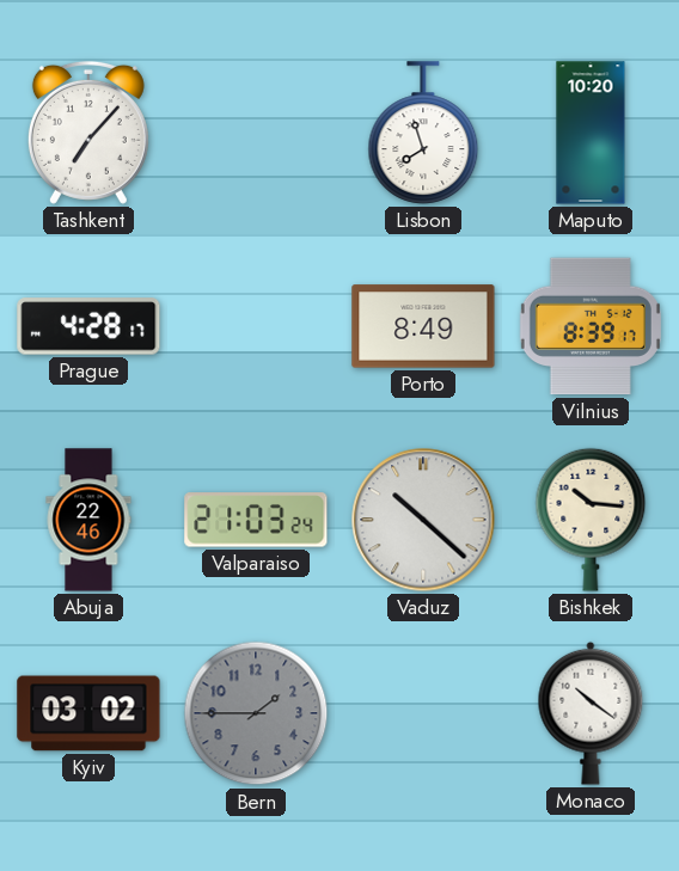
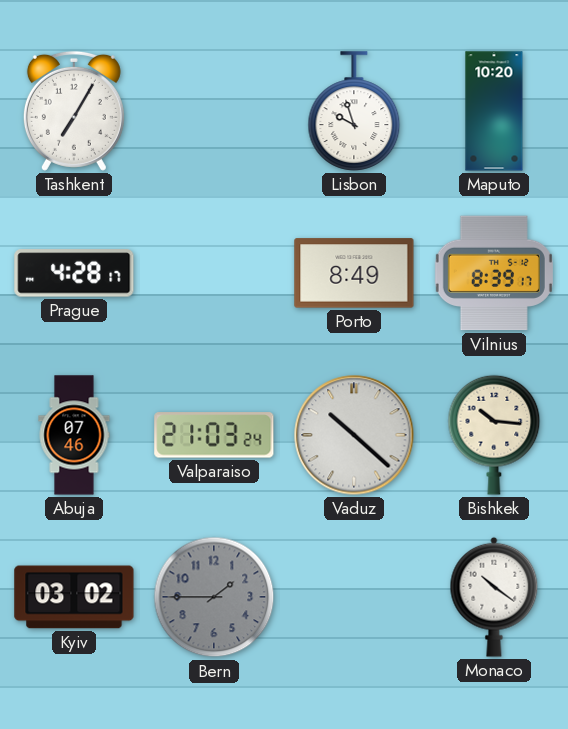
Tashkent: 7:07 -> 7:05
Lisbon: 7:57 -> 9:57
Abuja: 22:46 -> 07:46
